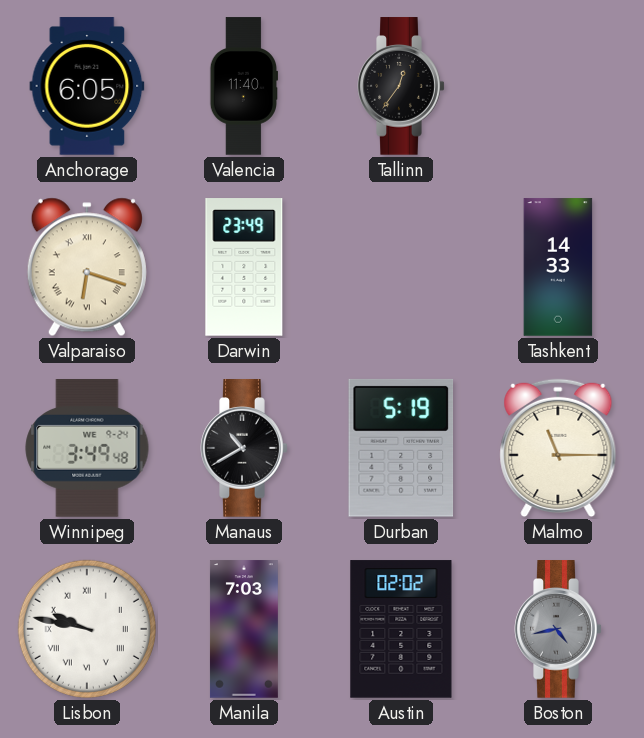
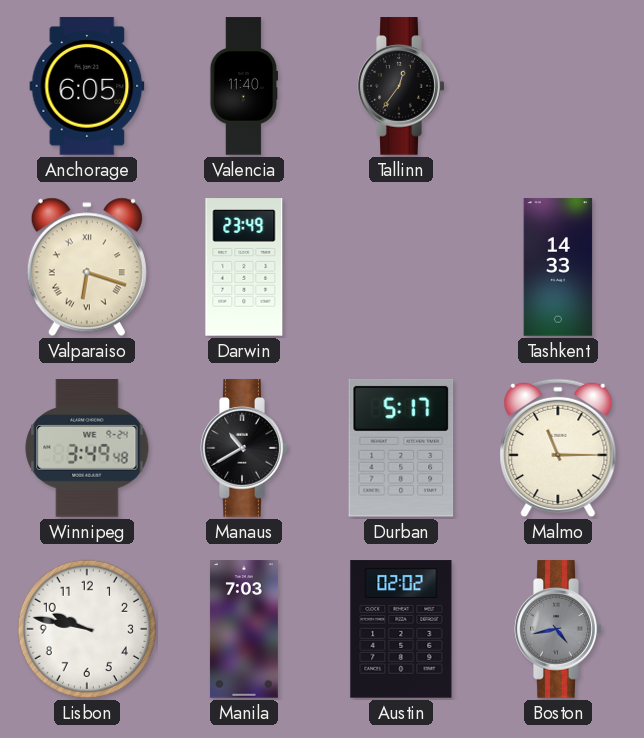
Durban: 5:19 -> 5:17
Lisbon numerals: Roman -> Arabic
